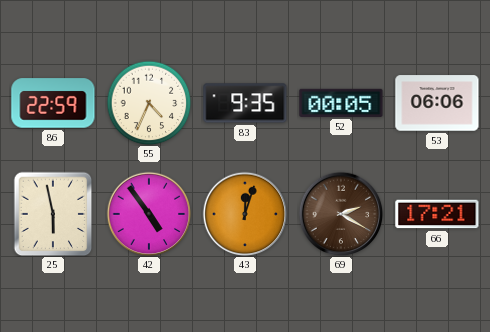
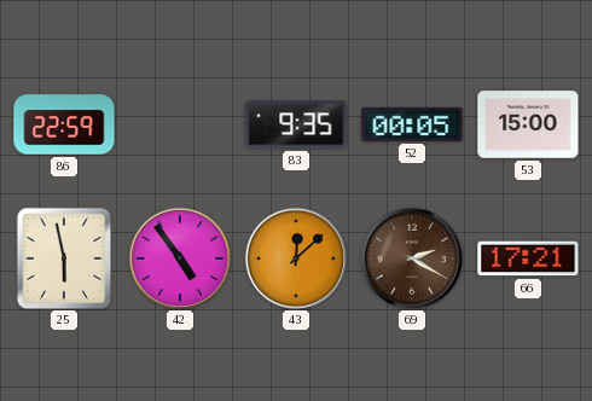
55: 4:34 -> none
53: 06:06 -> 15:00
43: 12:03 -> 12:08
